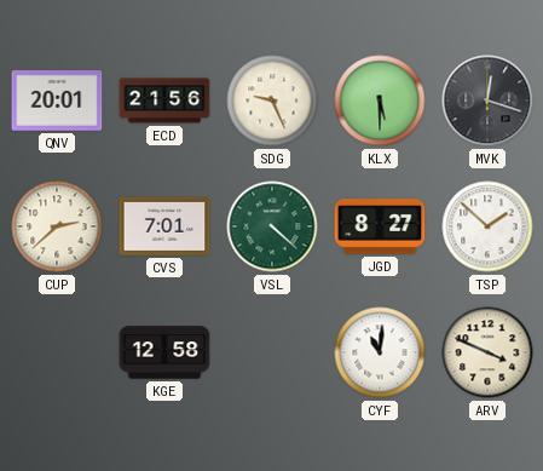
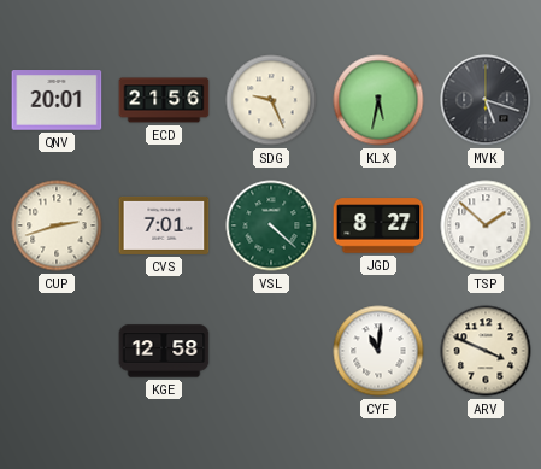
KLX: 5:30 -> 5:32
MVK: 12:18 -> 5:18
CUP: 2:38 -> 2:42
